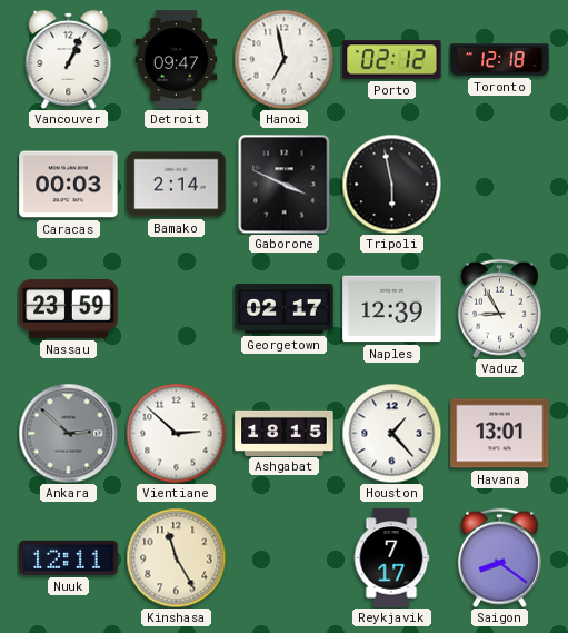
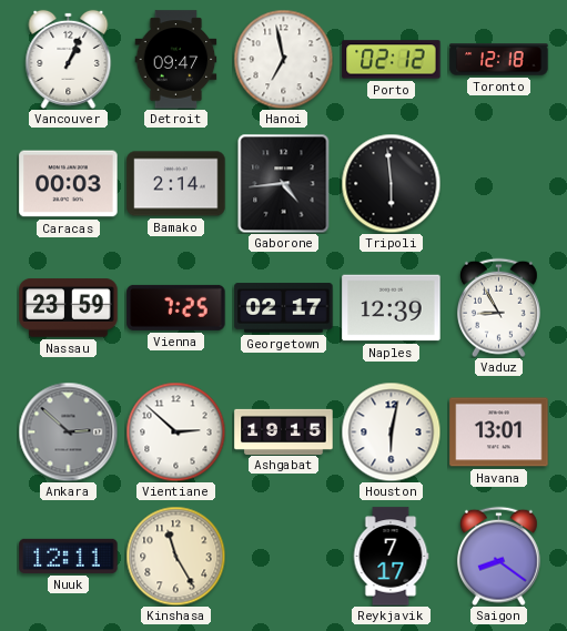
Gaborone: 3:49 -> 4:44
Tripoli: 5:58 -> 5:59
Vienna: none -> 7:25
Ashgabat: 18:15 -> 19:15
Houston: 1:23 -> 6:02
